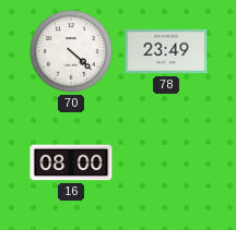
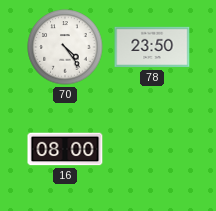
70: 4:22 -> 4:24
78: 23:49 -> 23:50
